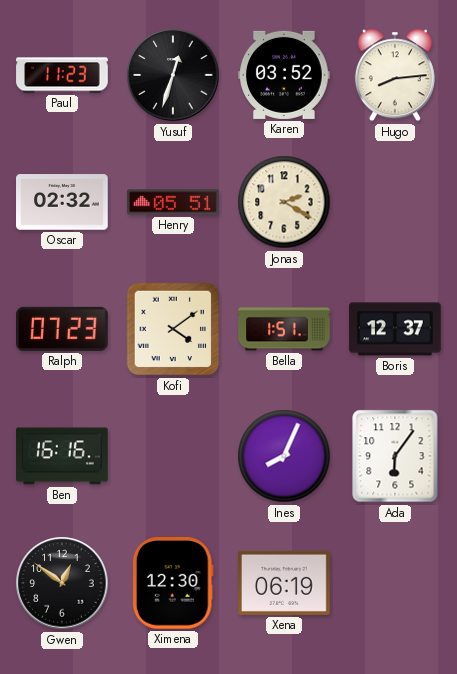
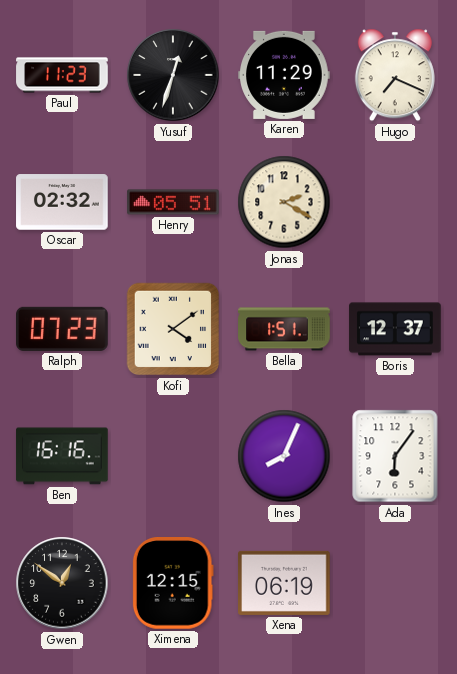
Karen: 03:52 -> 11:29
Hugo: 8:14 -> 7:19
Ximena: 12:30 -> 12:15
